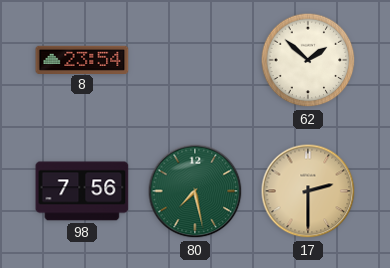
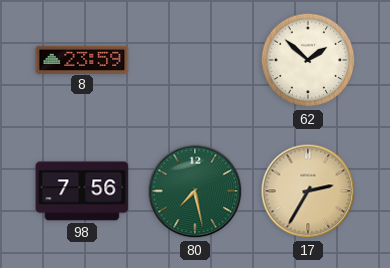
8: 23:54 -> 23:59
17: 2:30 -> 2:35
